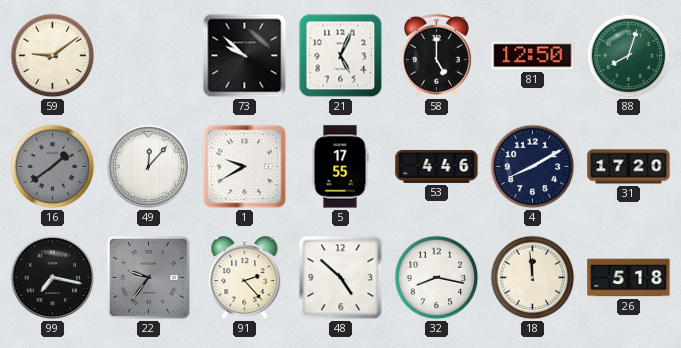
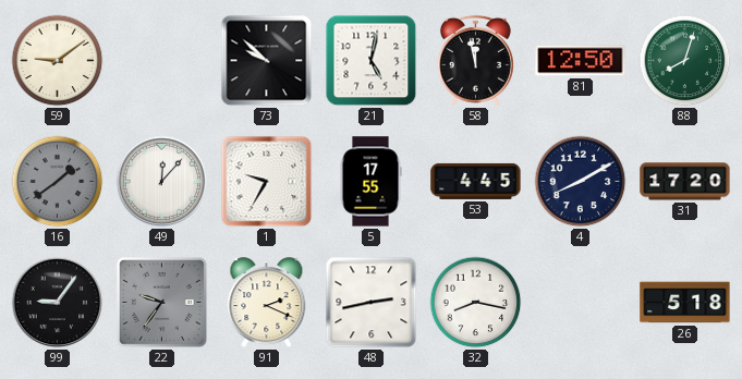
21: 5:04 -> 5:02
58: 5:00 -> 11:58
1: 9:40 -> 9:35
53: 4:46 -> 4:45
99: 7:17 -> 9:06
91: 2:23 -> 2:19
48: 4:52 -> 2:43
18: 11:59 -> none
